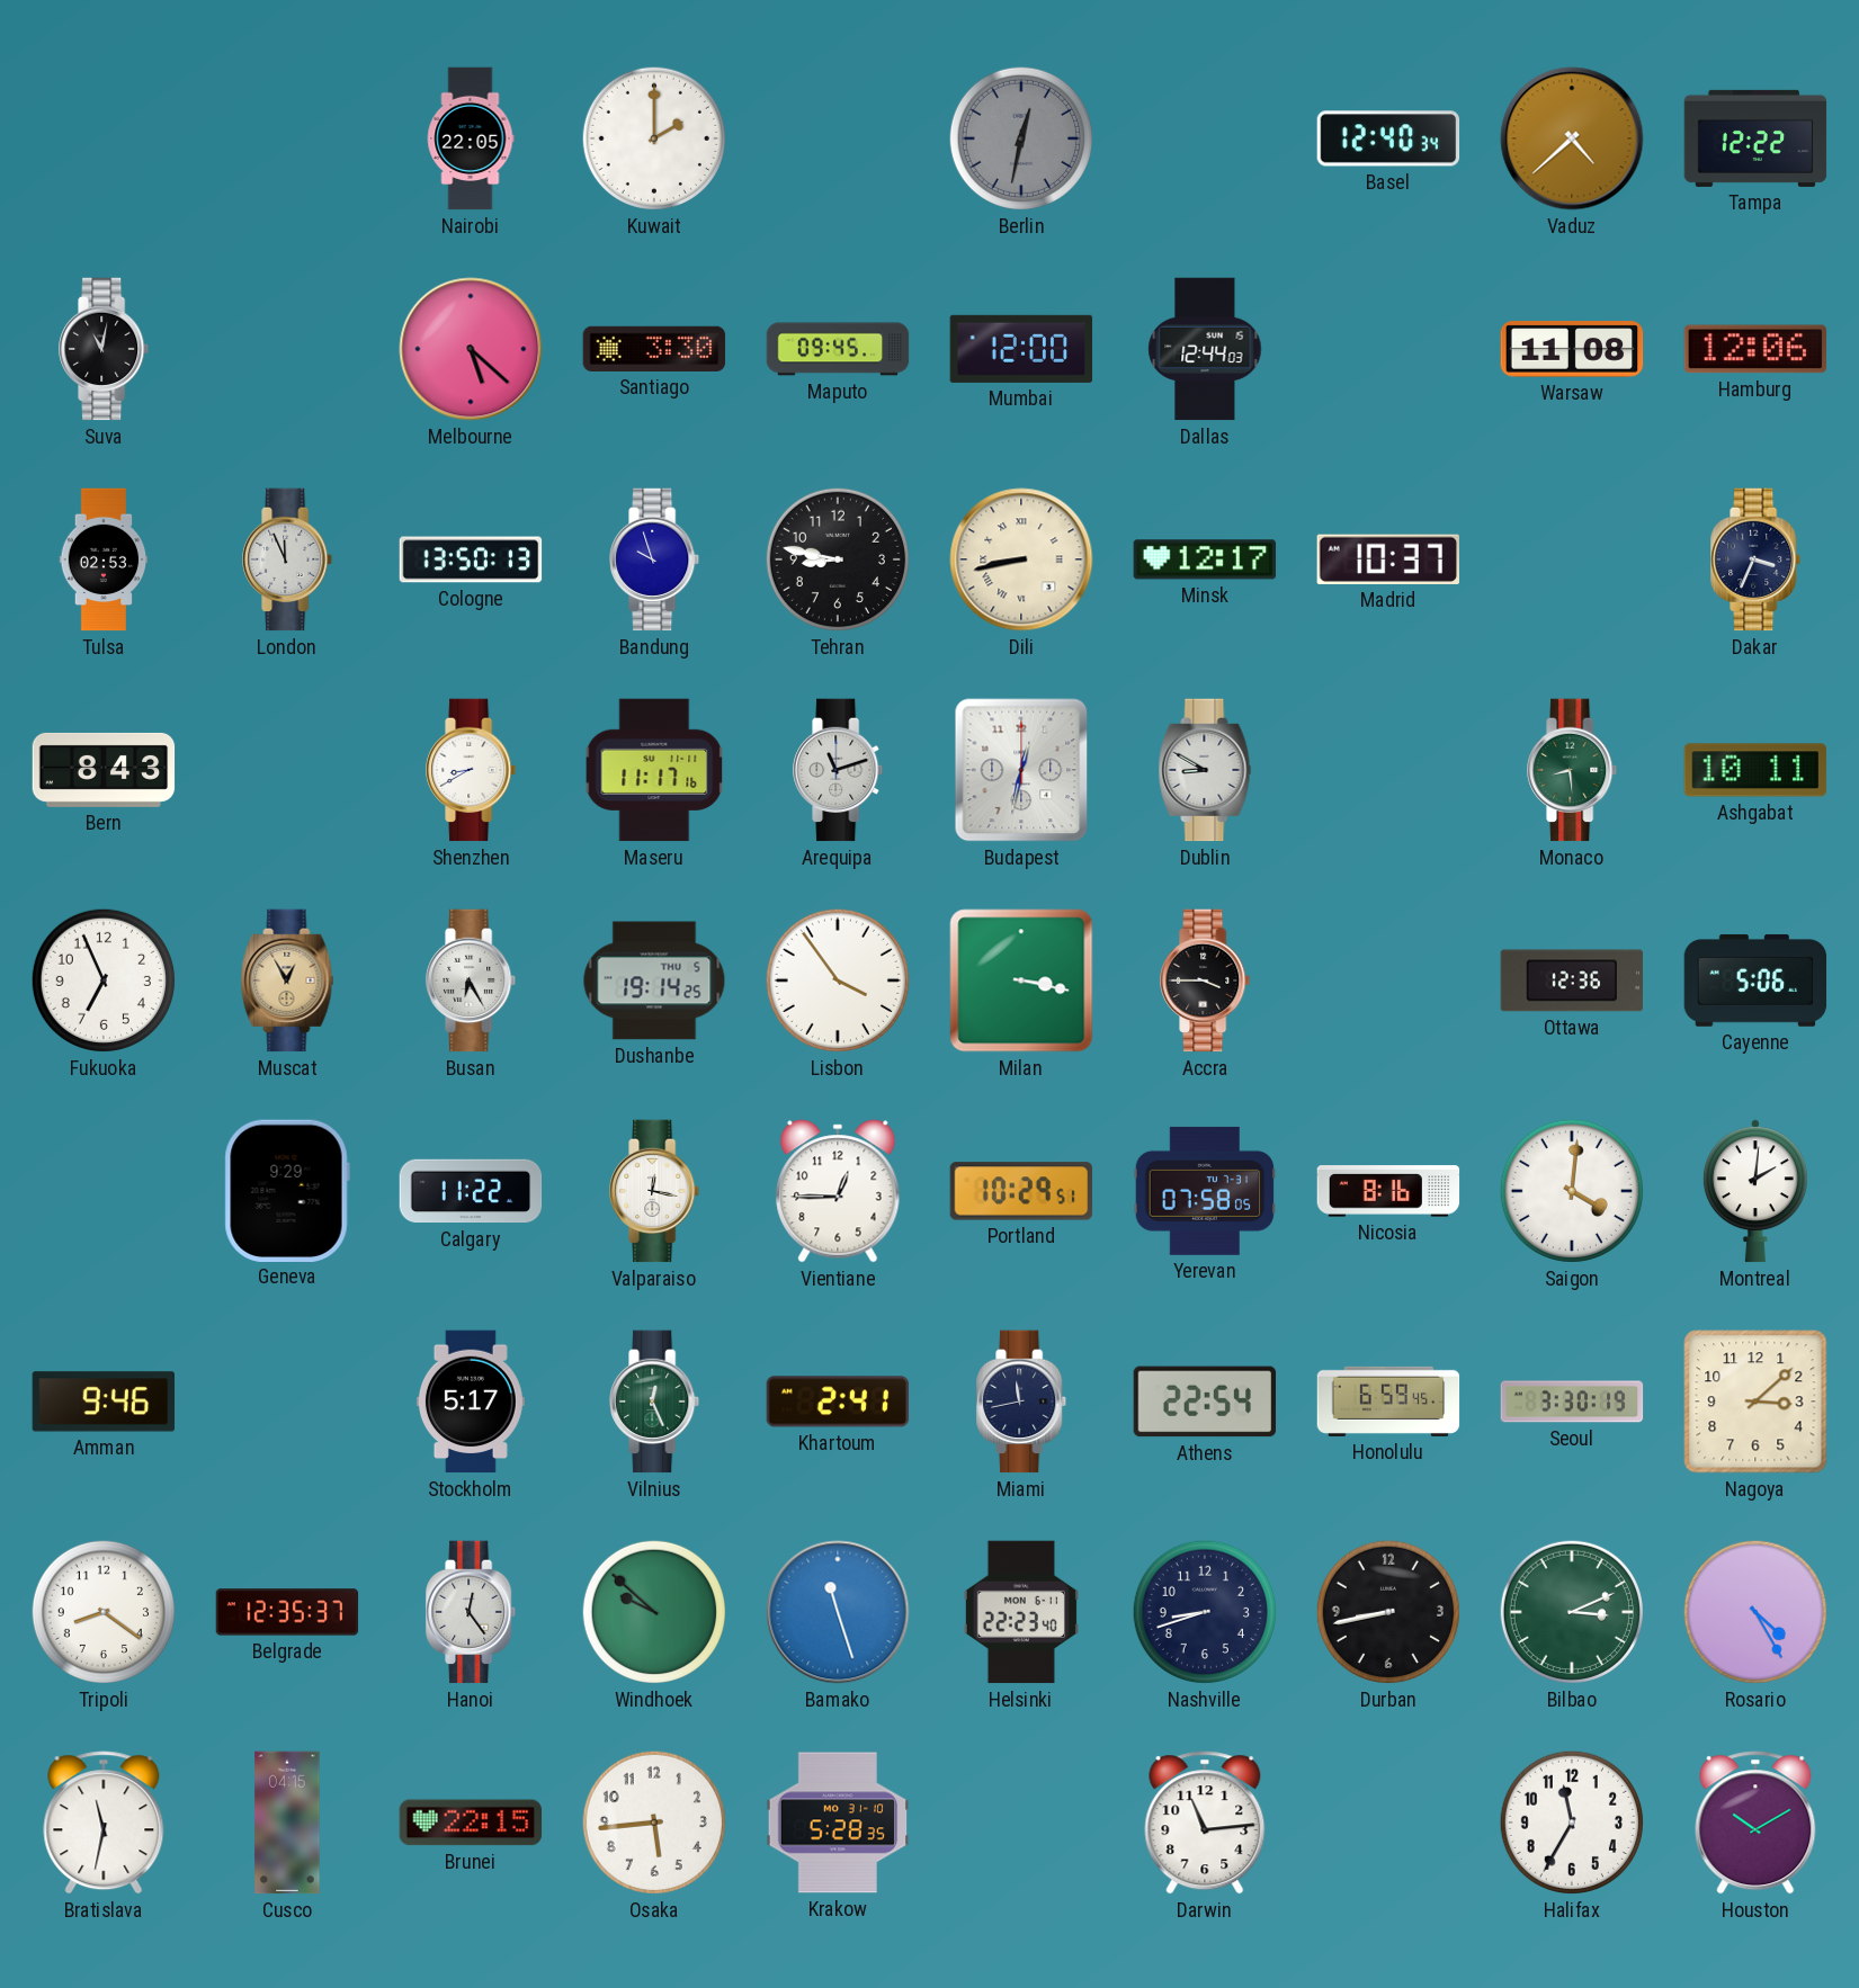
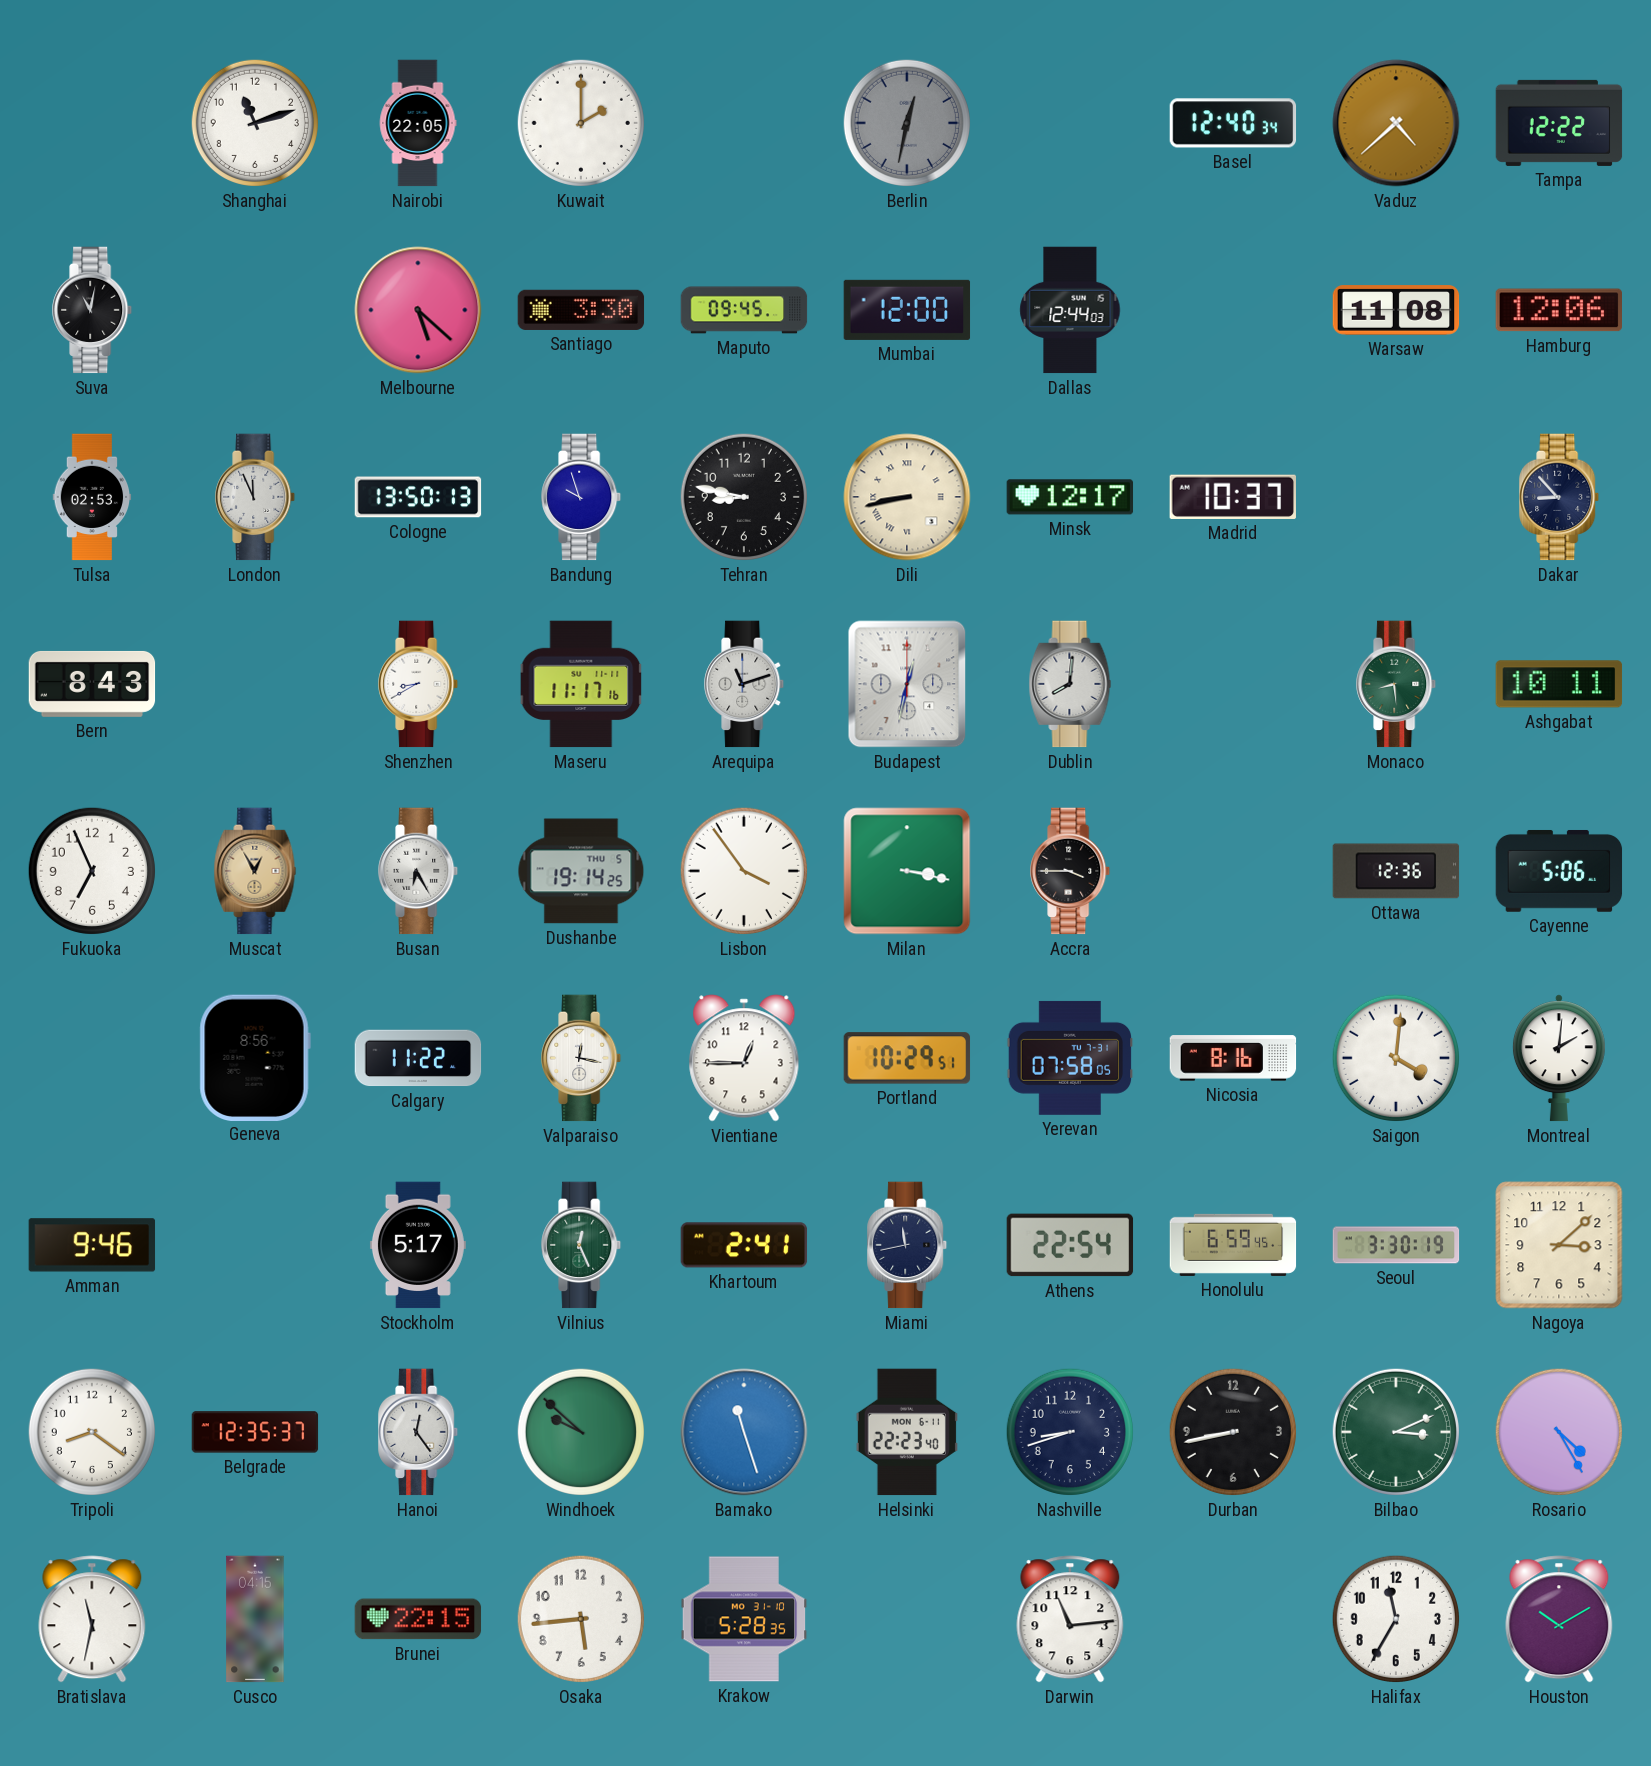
Shanghai: none -> 11:12
Dakar: 3:34 -> 8:53
Dublin: 8:50 -> 8:01
Geneva: 9:29 -> 8:56
